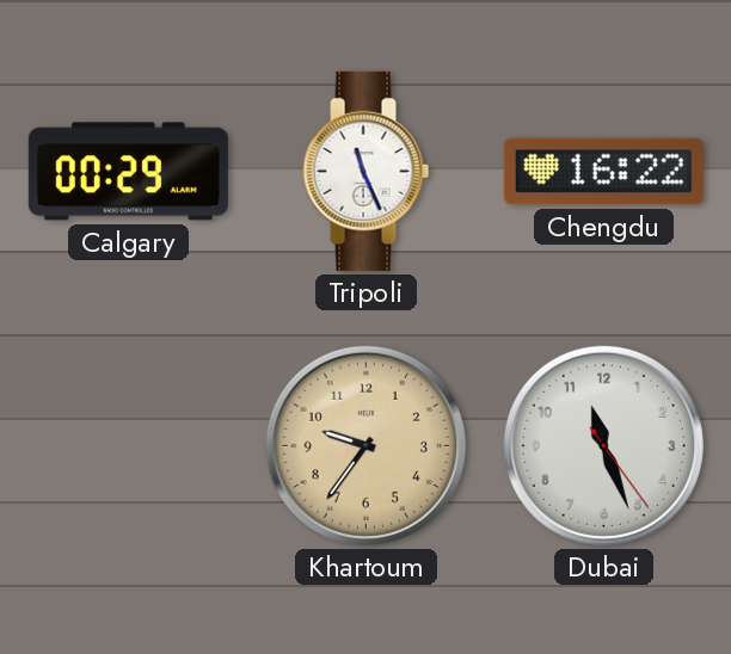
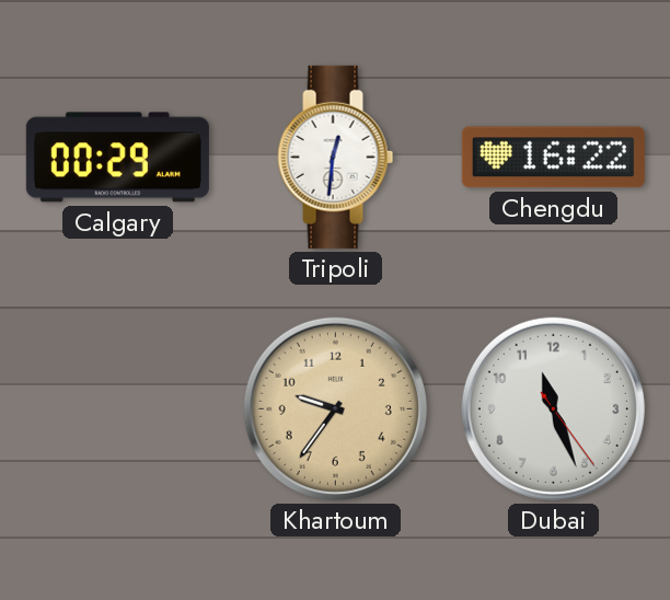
Tripoli: 11:26 -> 12:31
